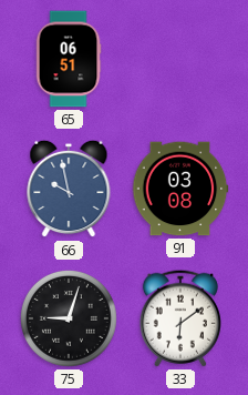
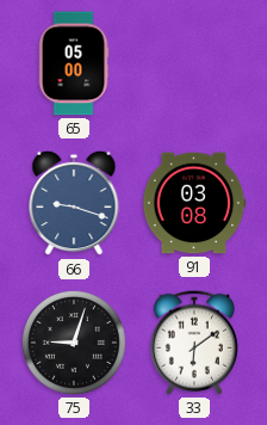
65: 06:51 -> 05:00
66: 9:58 -> 9:18
